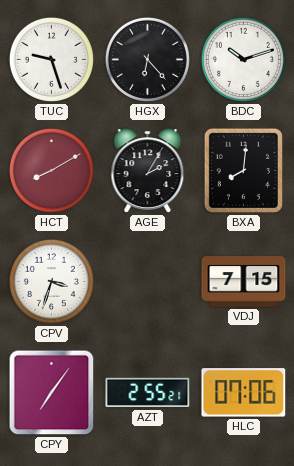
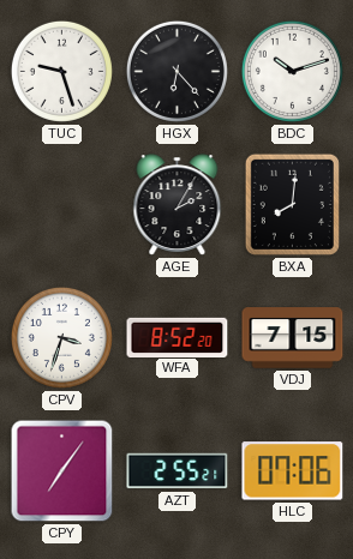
HCT: 8:10 -> none
WFA: none -> 8:52
